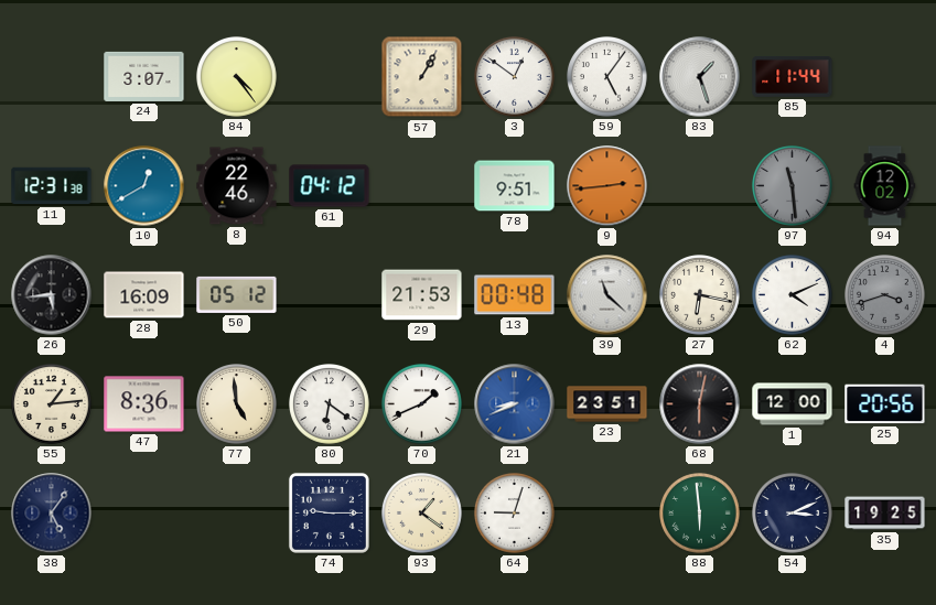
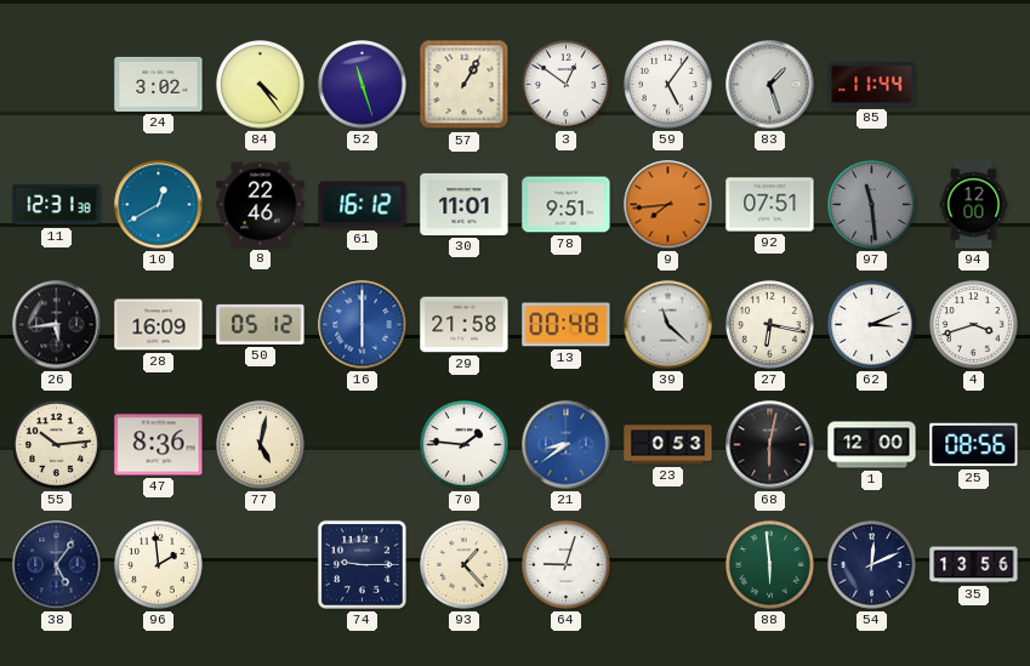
24: 3:07 -> 3:02
52: none -> 11:27
61: 04:12 -> 16:12
30: none -> 11:01
9: 2:44 -> 7:44
92: none -> 07:51
94: 12:02 -> 12:00
16: none -> 6:00
29: 21:53 -> 21:58
62: 4:11 -> 3:11
4 dial: grey -> white
55: 1:14 -> 10:14
77: 4:59 -> 5:02
80: 6:21 -> none
70: 1:41 -> 1:46
21: 8:41 -> 8:39
23: 23:51 -> 0:53
25: 20:56 -> 08:56
96: none -> 1:59
93: 1:21 -> 1:23
54: 3:11 -> 12:11
35: 19:25 -> 13:56
